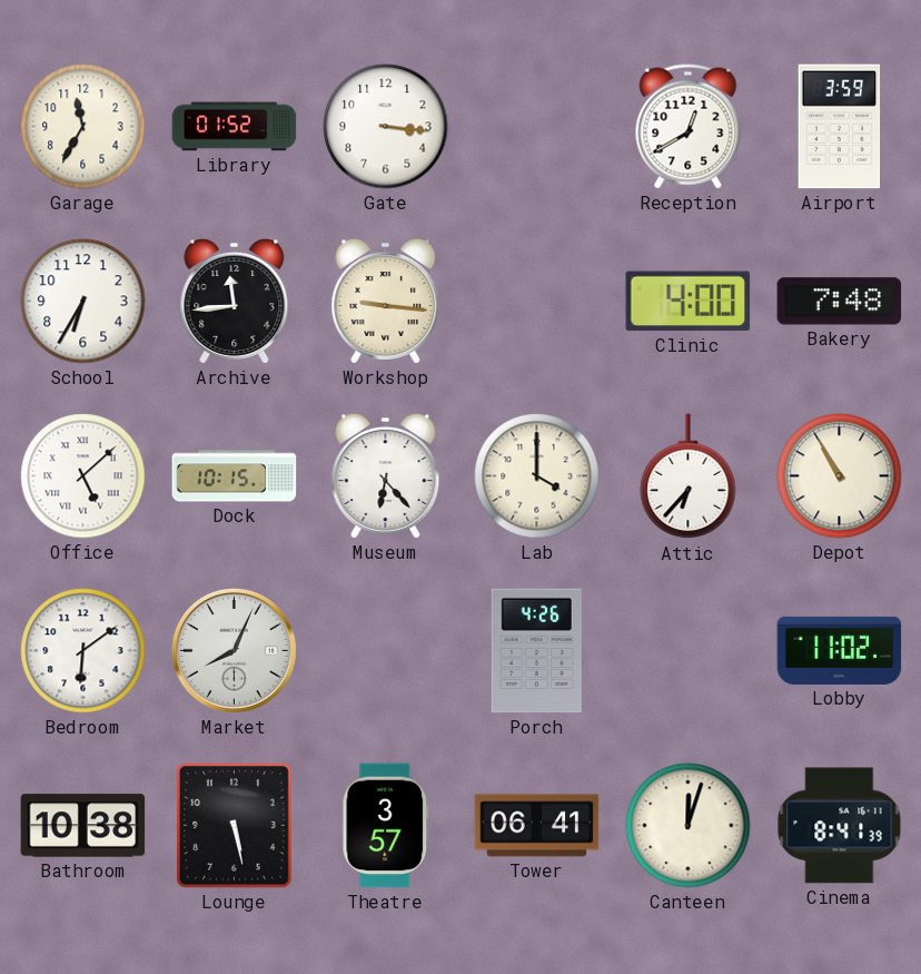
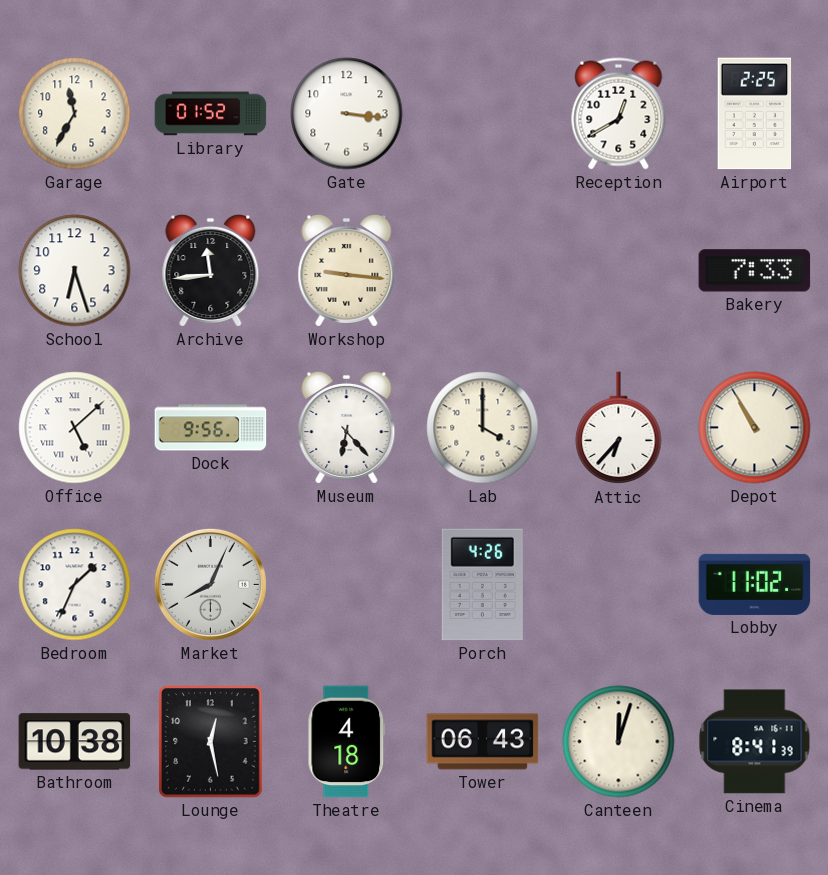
Airport: 3:59 -> 2:25
School: 6:35 -> 6:27
Clinic: 4:00 -> none
Bakery: 7:48 -> 7:33
Dock: 10:15 -> 9:56
Bedroom: 6:09 -> 1:34
Lounge: 5:28 -> 12:28
Theatre: 3:57 -> 4:18
Tower: 06:41 -> 06:43
